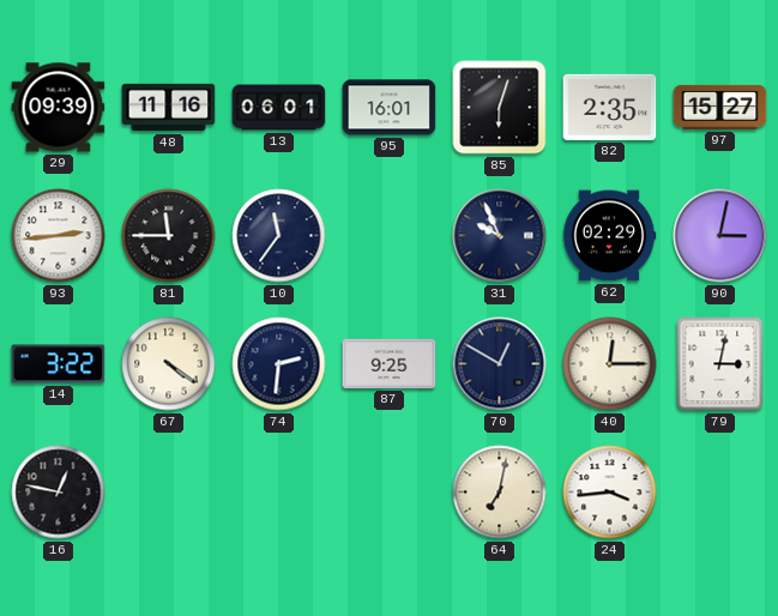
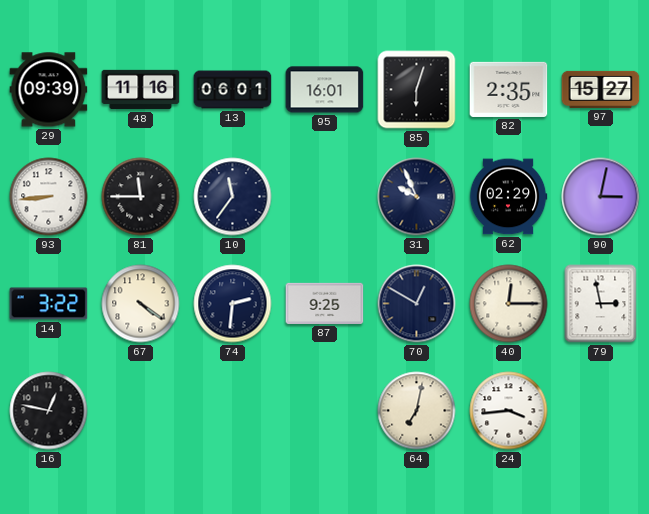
93: 2:44 -> 8:44
79: 3:02 -> 2:58
